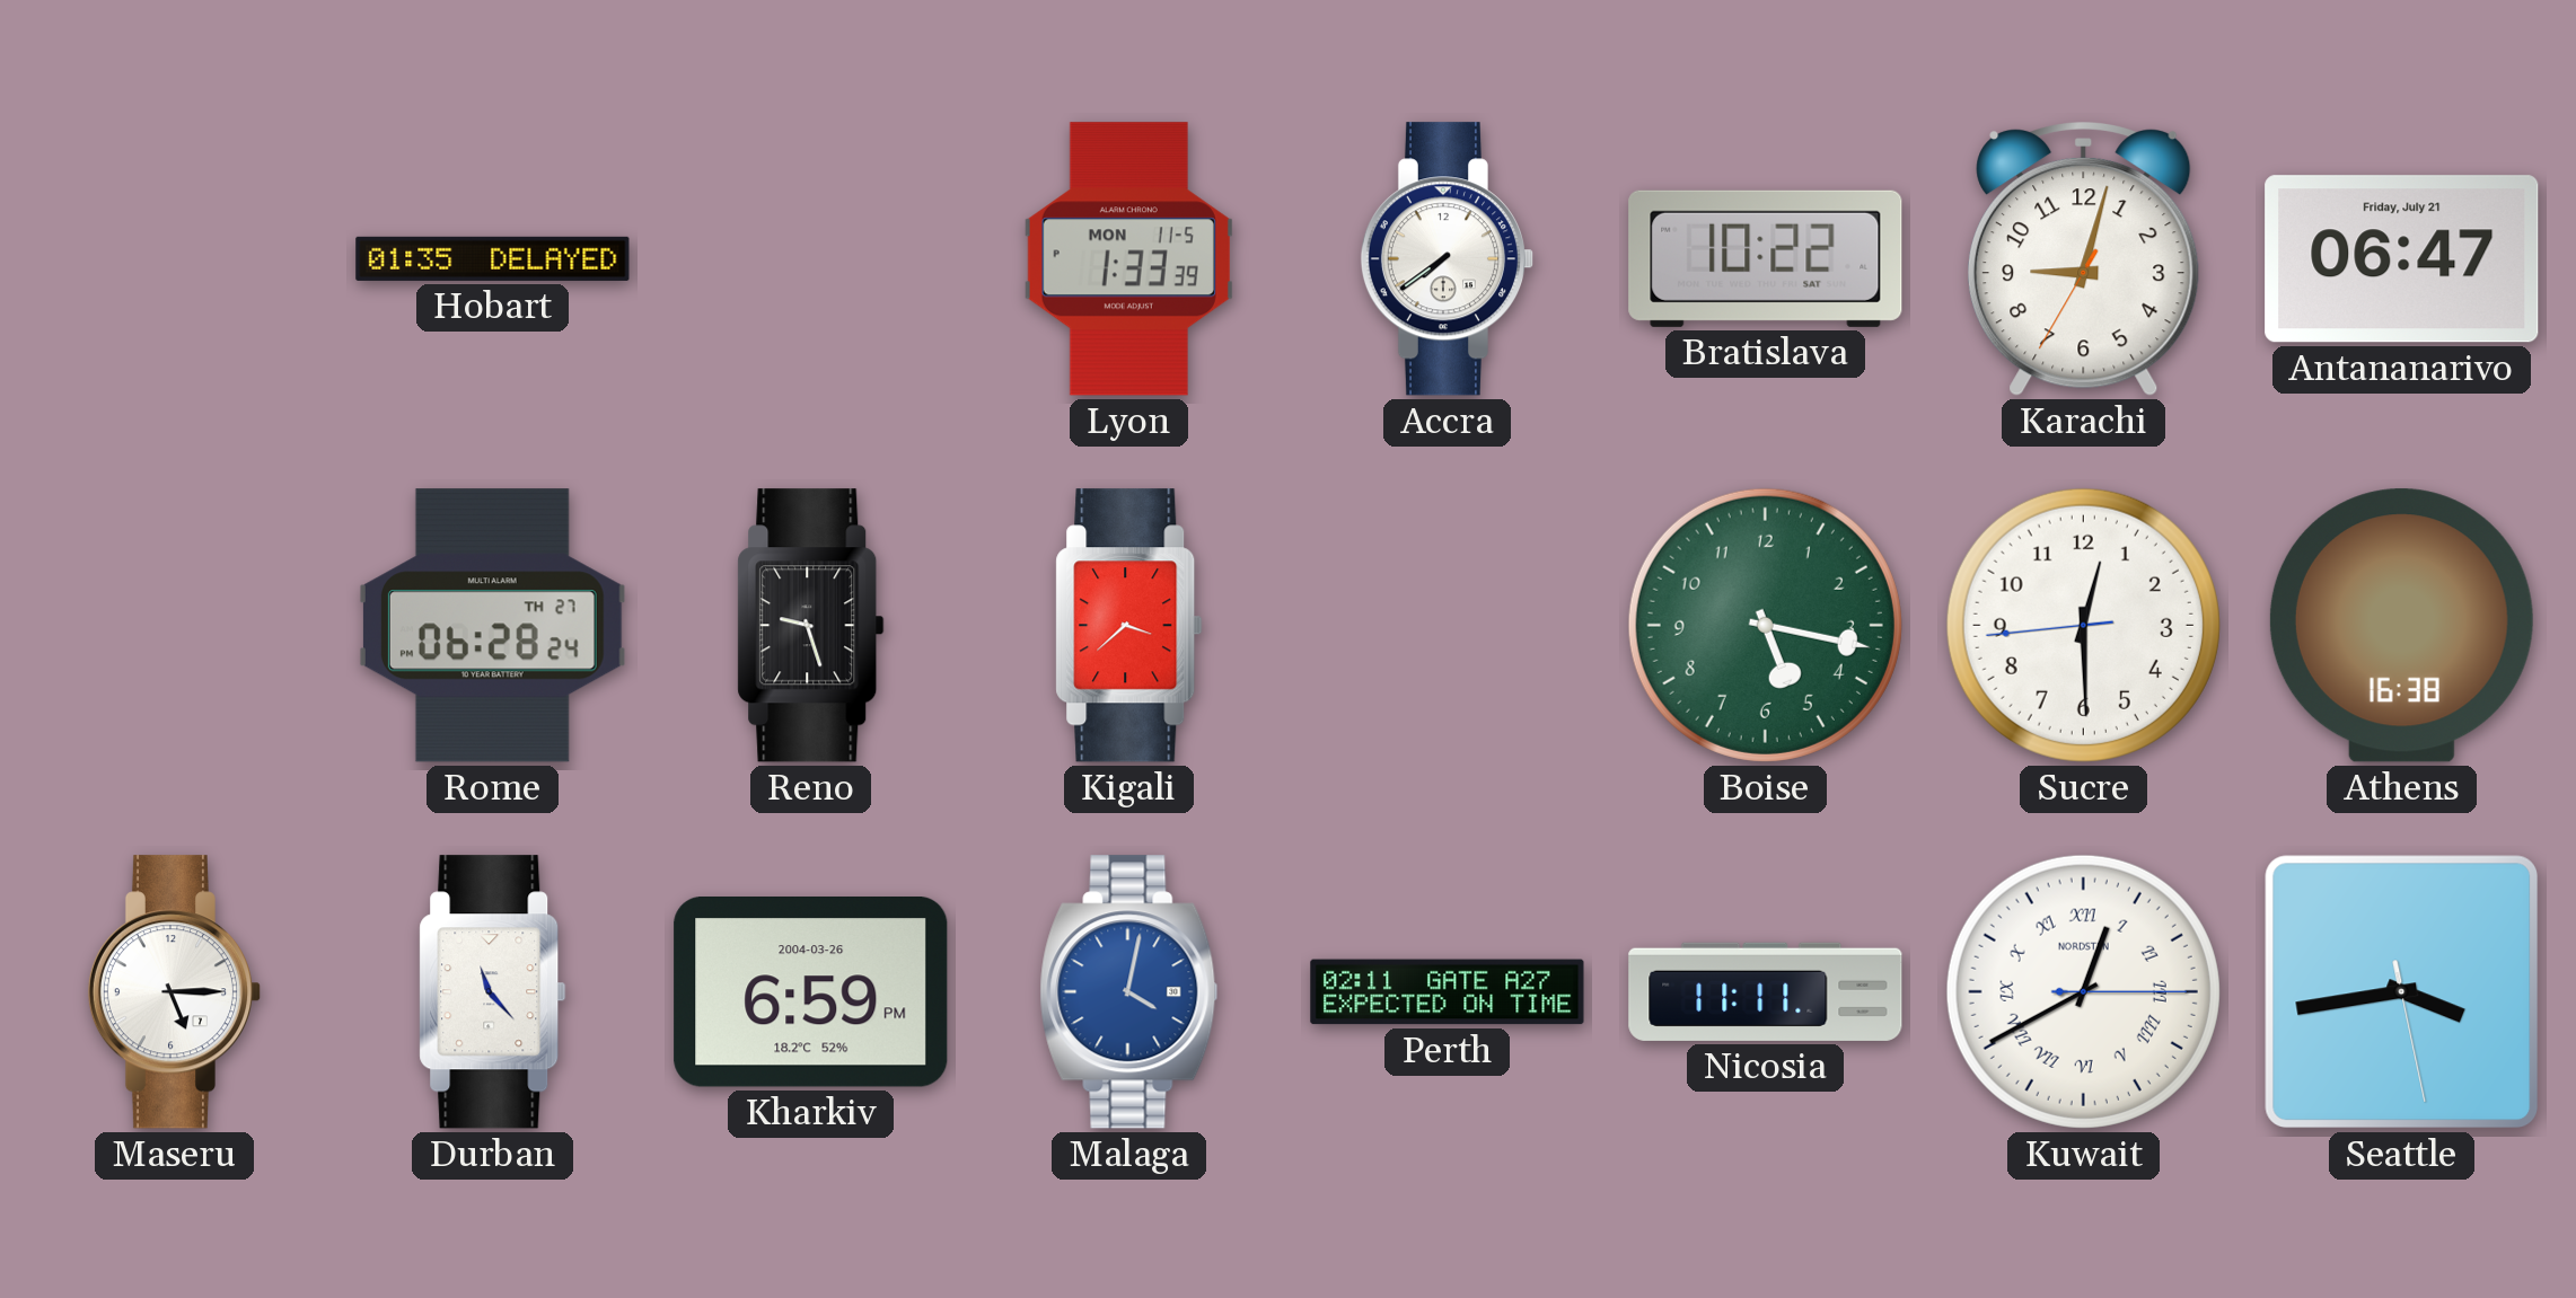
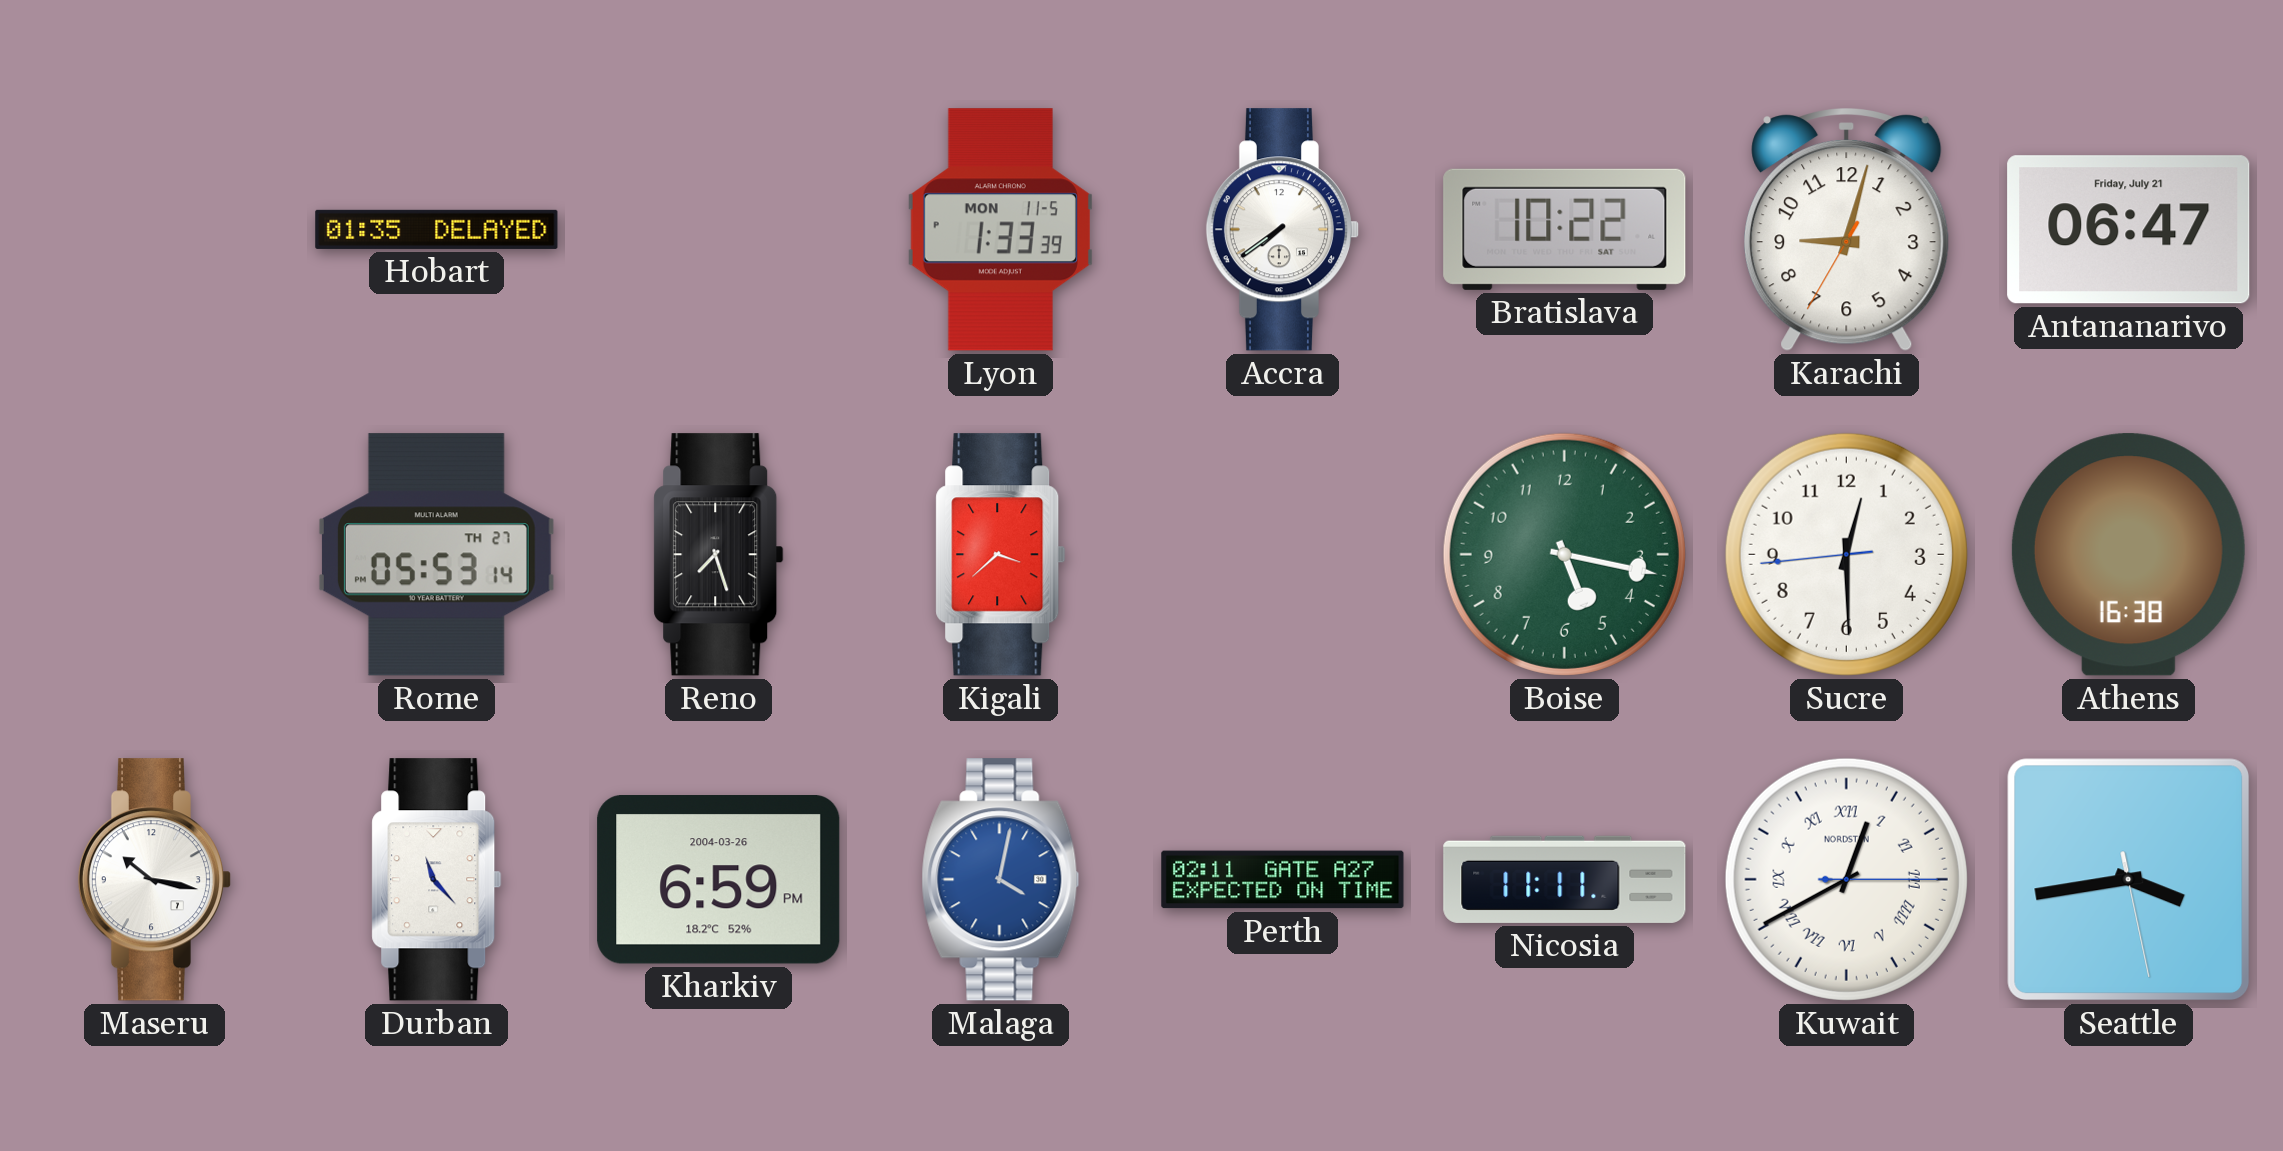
Rome: 06:28 -> 05:53
Reno: 9:27 -> 7:27
Maseru: 5:15 -> 10:17
